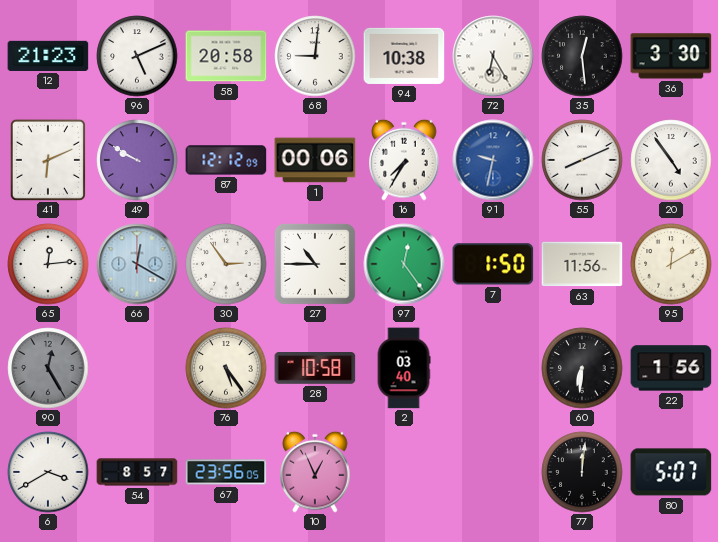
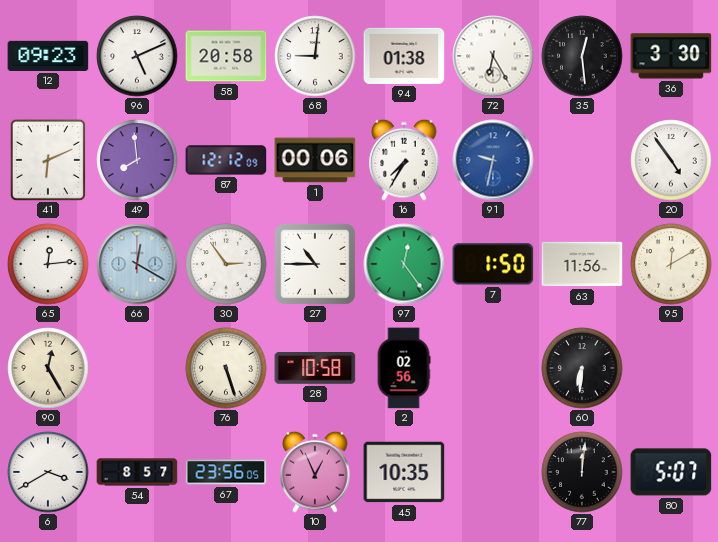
12: 21:23 -> 09:23
94: 10:38 -> 01:38
49: 9:50 -> 7:59
55: 8:11 -> none
90 dial: grey -> cream
76: 5:24 -> 5:27
2: 03:40 -> 02:56
22: 1:56 -> none
45: none -> 10:35
